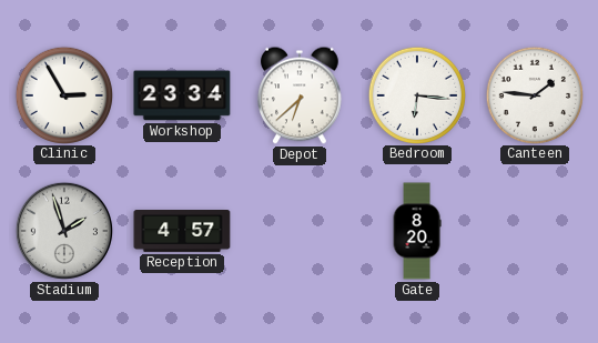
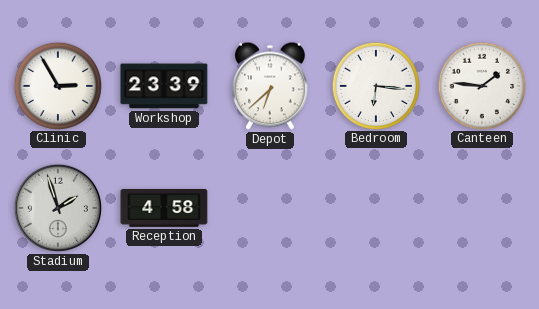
Workshop: 23:34 -> 23:39
Reception: 4:57 -> 4:58
Gate: 8:20 -> none
